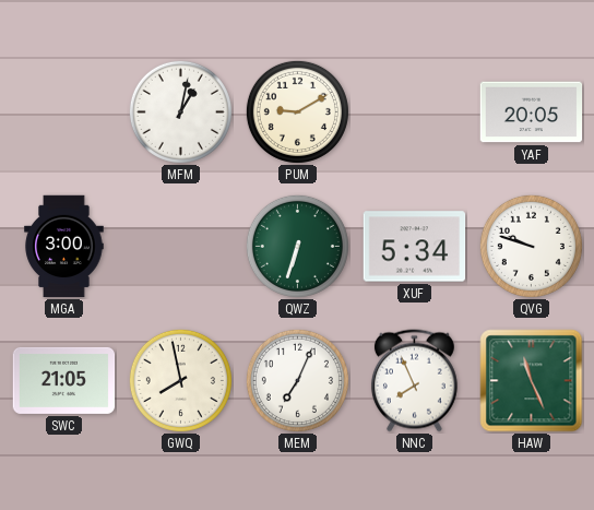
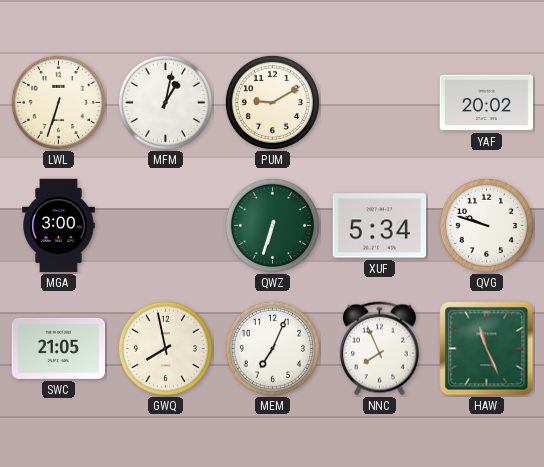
LWL: none -> 6:33
YAF: 20:05 -> 20:02
